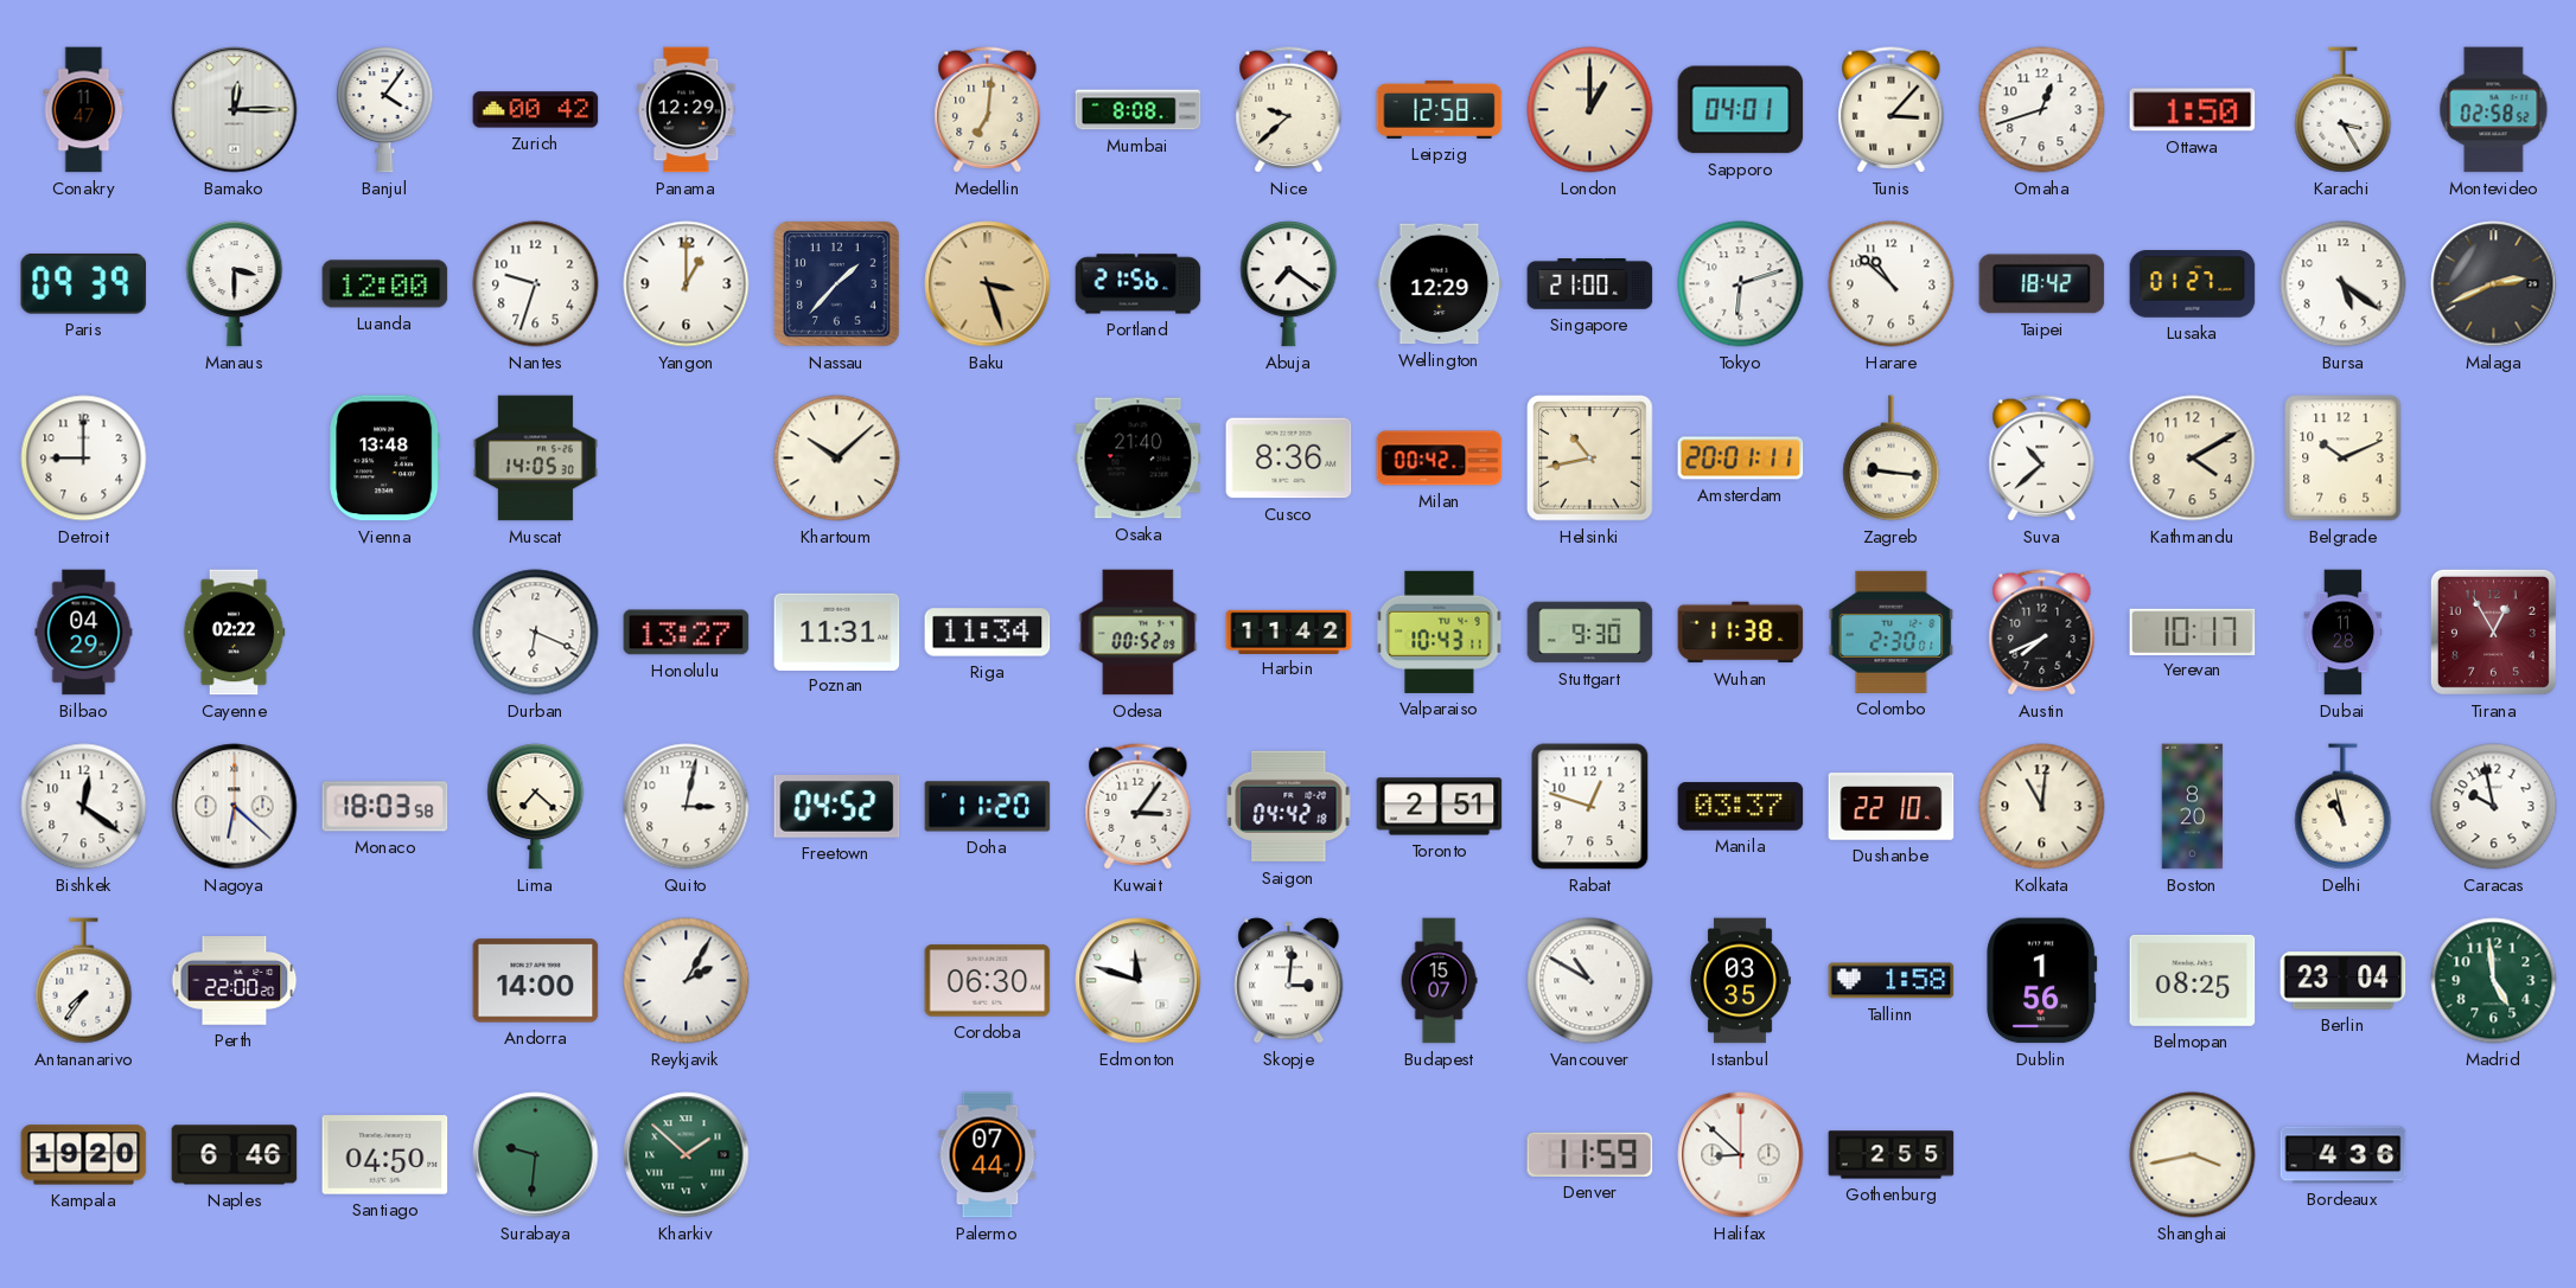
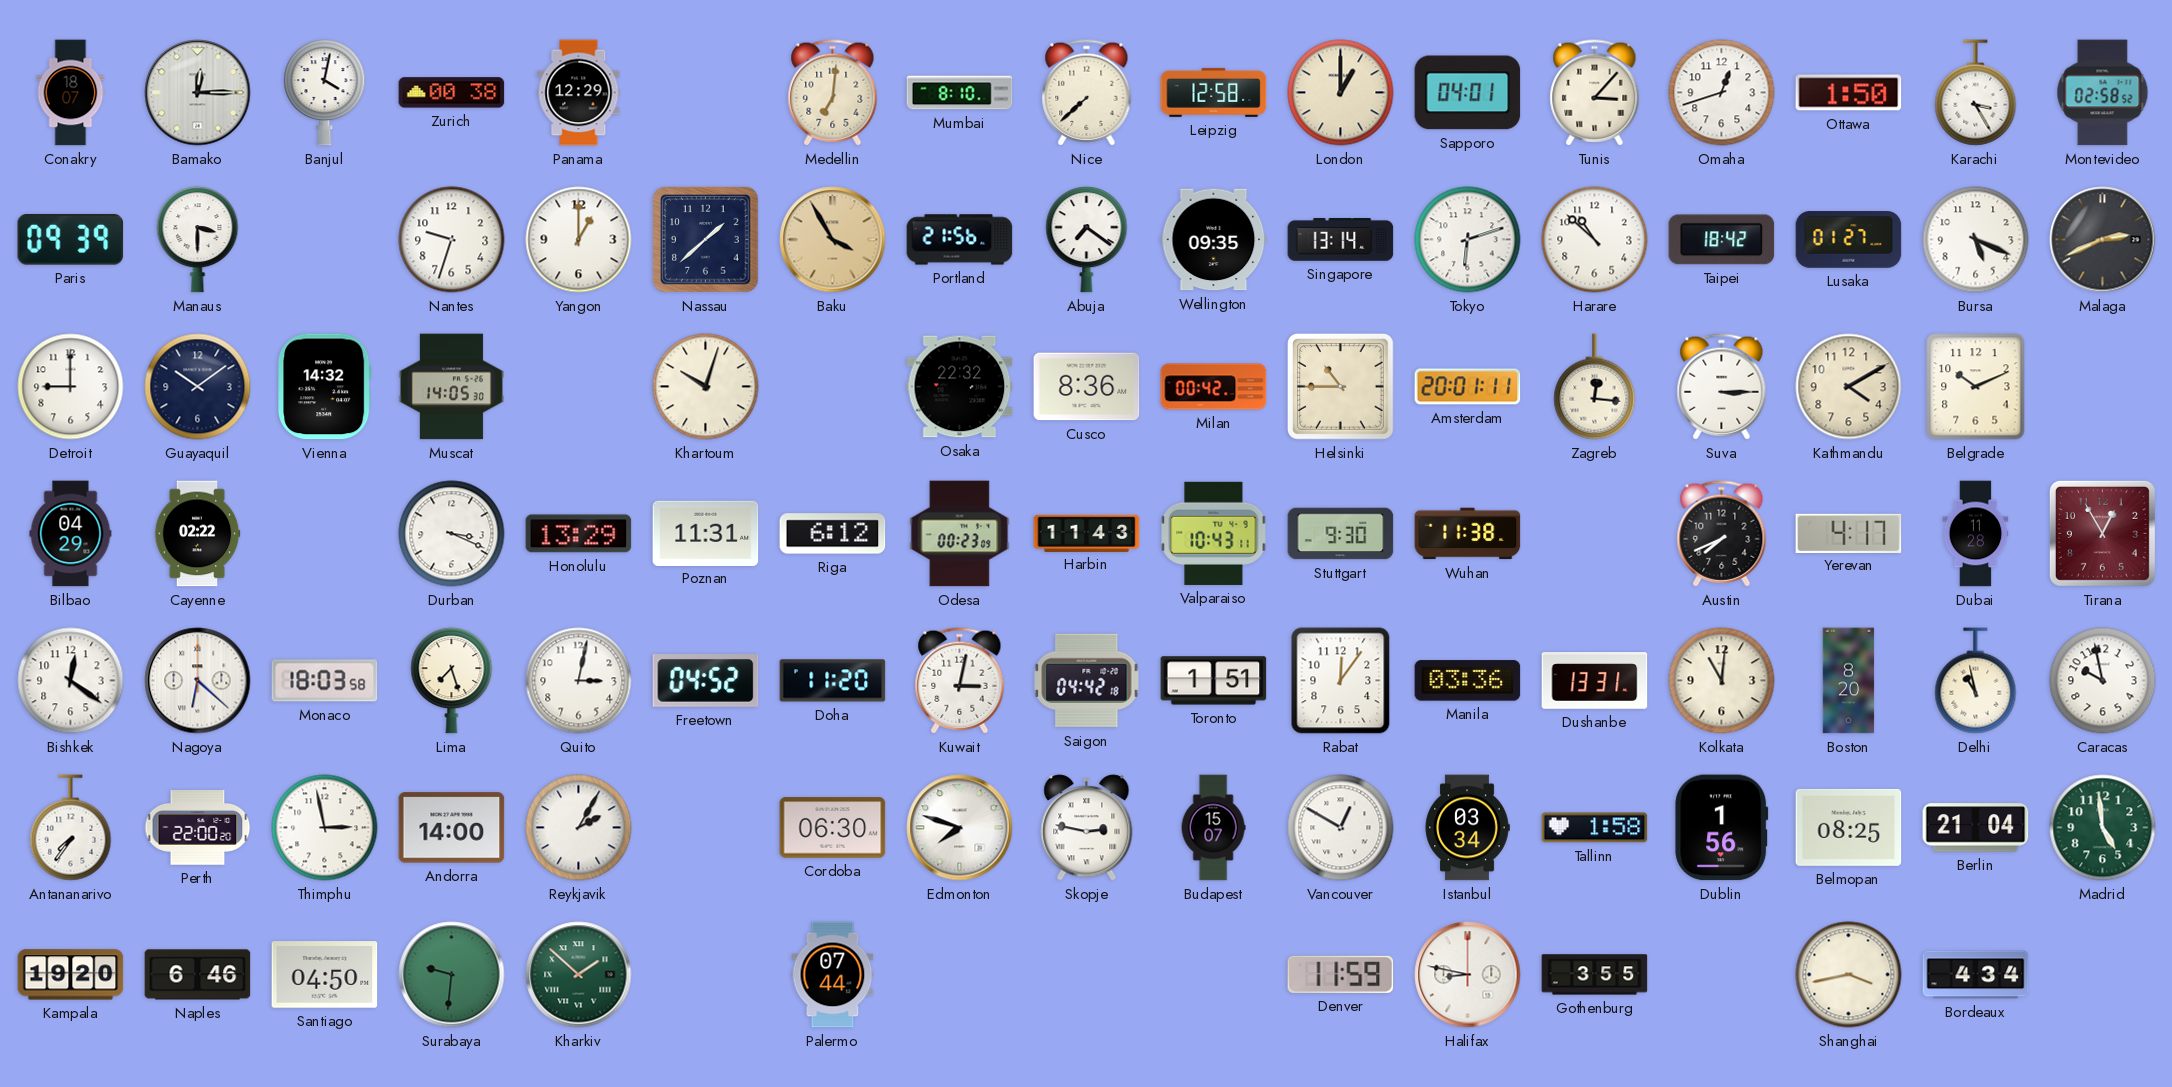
Conakry: 11:47 -> 18:07
Banjul: 4:06 -> 4:02
Zurich: 00:42 -> 00:38
Mumbai: 8:08 -> 8:10
Nice: 9:38 -> 7:38
Luanda: 12:00 -> none
Nassau: 1:37 -> 1:38
Baku: 3:27 -> 3:55
Wellington: 12:29 -> 09:35
Singapore: 21:00 -> 13:14
Bursa: 5:21 -> 5:19
Guayaquil: none -> 10:09
Vienna: 13:48 -> 14:32
Khartoum: 10:08 -> 10:03
Osaka: 21:40 -> 22:32
Helsinki: 10:43 -> 10:45
Zagreb: 9:16 -> 12:16
Suva: 10:38 -> 3:15
Durban: 6:19 -> 3:19
Honolulu: 13:27 -> 13:29
Riga: 11:34 -> 6:12
Odesa: 00:52 -> 00:23
Harbin: 11:42 -> 11:43
Colombo: 2:30 -> none
Yerevan: 10:17 -> 4:17
Lima: 7:22 -> 7:27
Kuwait: 3:06 -> 3:02
Toronto: 2:51 -> 1:51
Rabat: 12:48 -> 12:06
Manila: 03:37 -> 03:36
Dushanbe: 22:10 -> 13:31
Thimphu: none -> 2:58
Edmonton: 11:48 -> 7:48
Skopje: 3:01 -> 2:47
Vancouver: 10:50 -> 12:50
Istanbul: 03:35 -> 03:34
Berlin: 23:04 -> 21:04
Halifax: 8:52 -> 8:47
Gothenburg: 2:55 -> 3:55
Bordeaux: 4:36 -> 4:34
